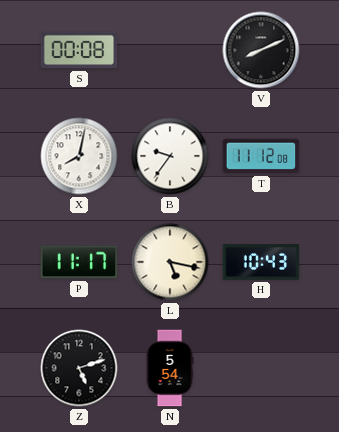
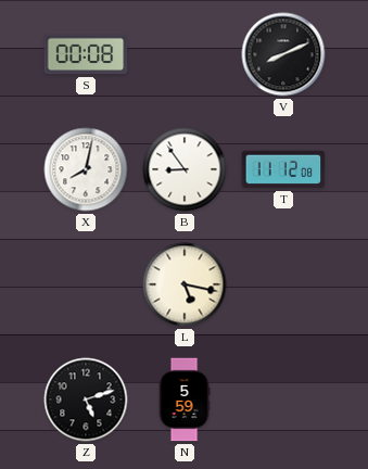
B: 9:36 -> 8:54
P: 11:17 -> none
H: 10:43 -> none
N: 5:54 -> 5:59
